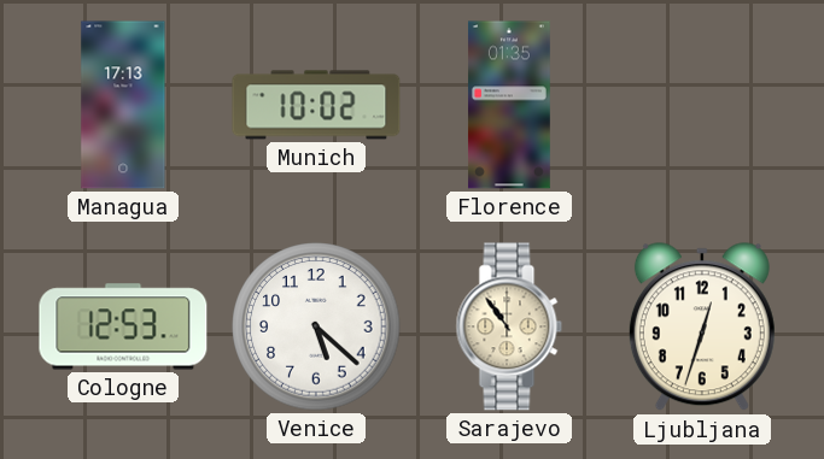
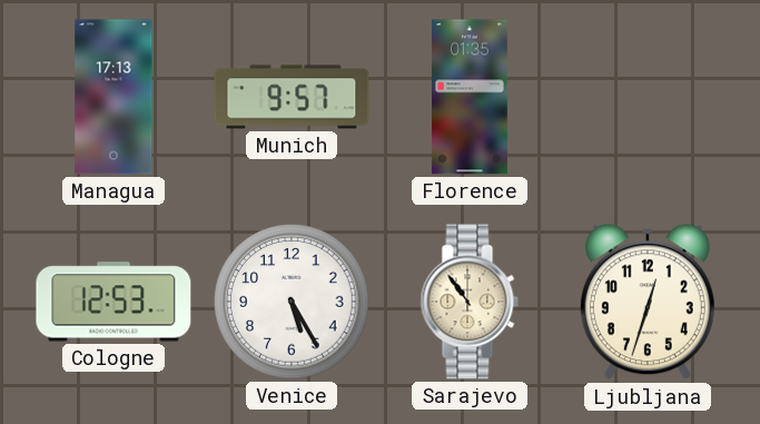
Munich: 10:02 -> 9:57
Venice: 5:22 -> 5:25
